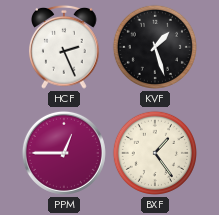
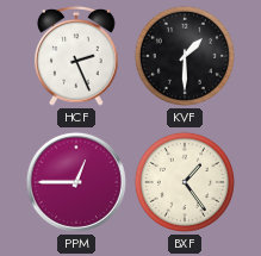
KVF: 1:27 -> 1:30
